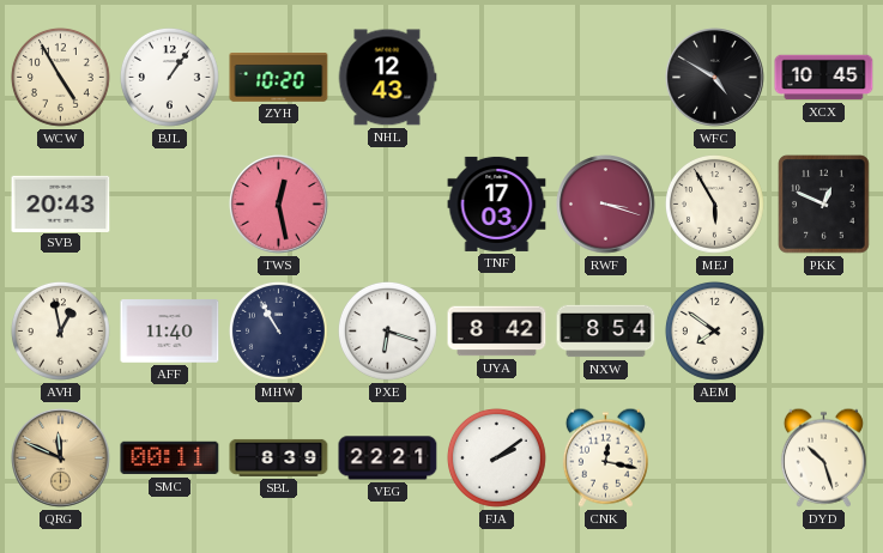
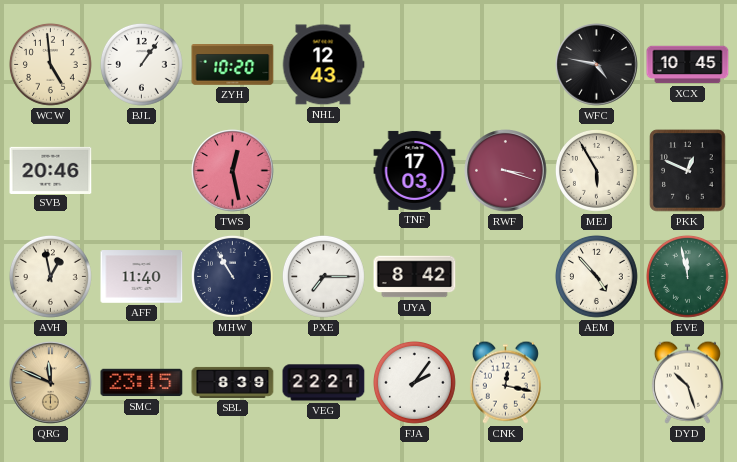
WCW: 4:55 -> 4:59
WFC: 4:50 -> 4:47
SVB: 20:43 -> 20:46
PXE: 6:18 -> 7:15
NXW: 8:54 -> none
AEM: 7:51 -> 4:53
EVE: none -> 11:58
SMC: 00:11 -> 23:15
FJA: 2:09 -> 2:06
